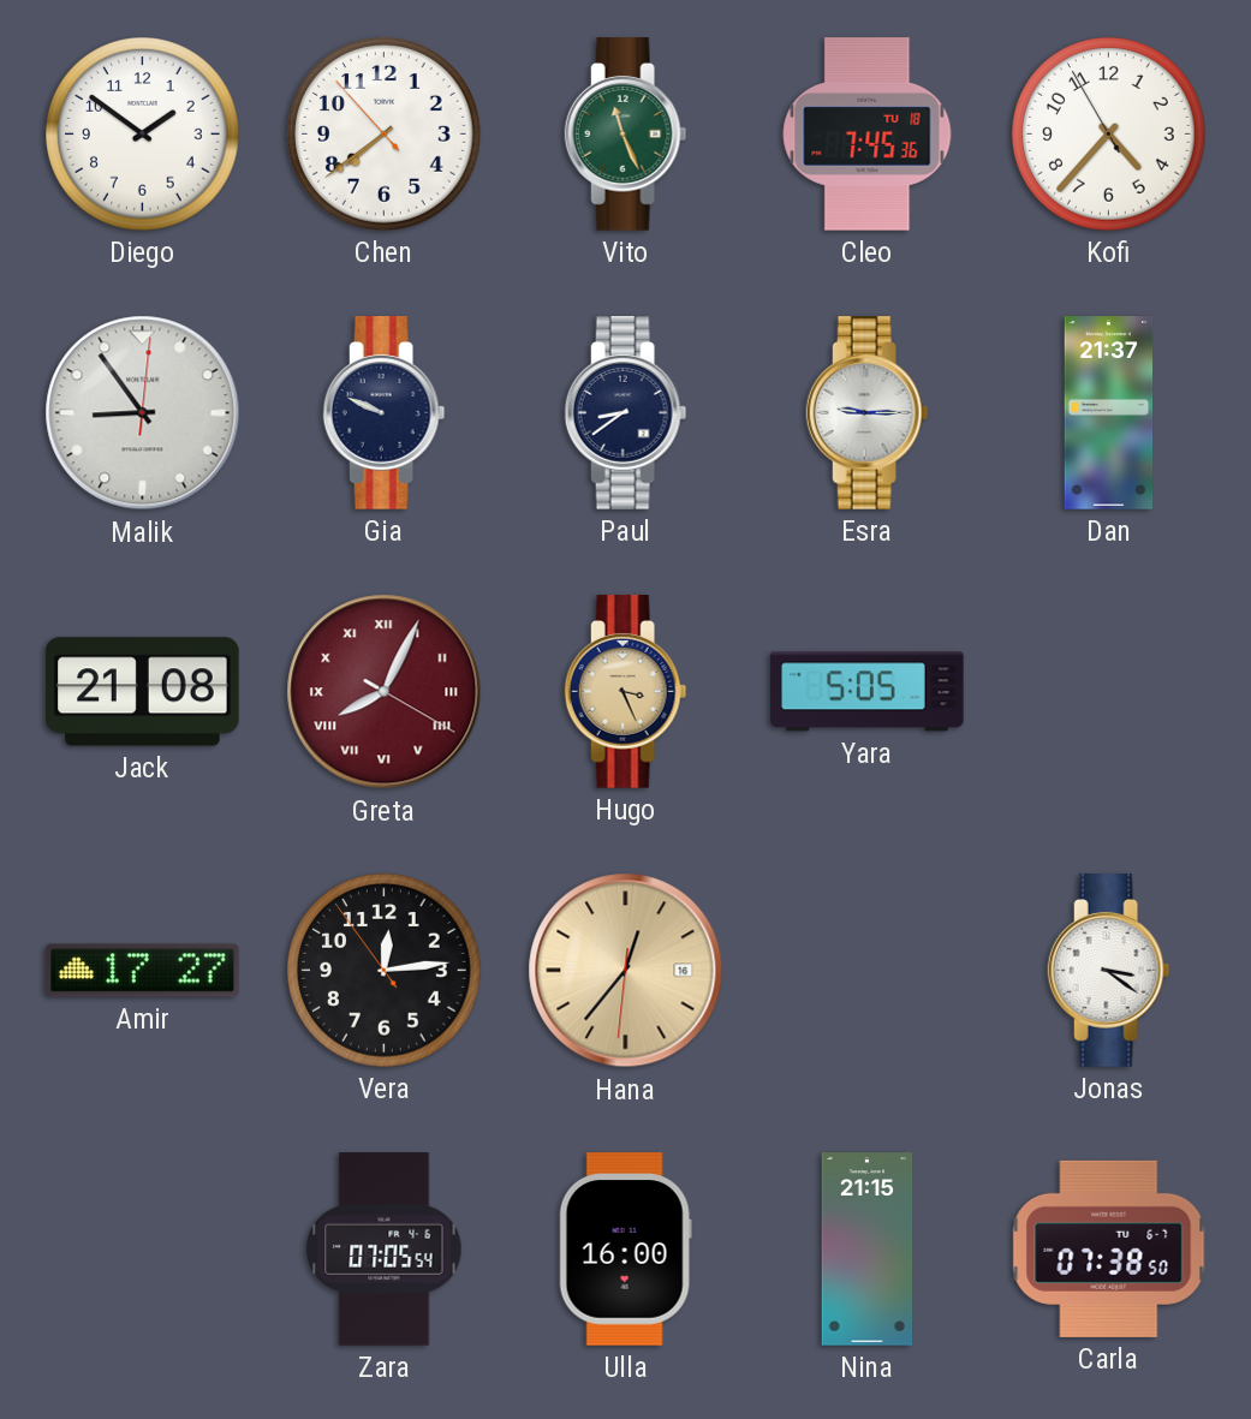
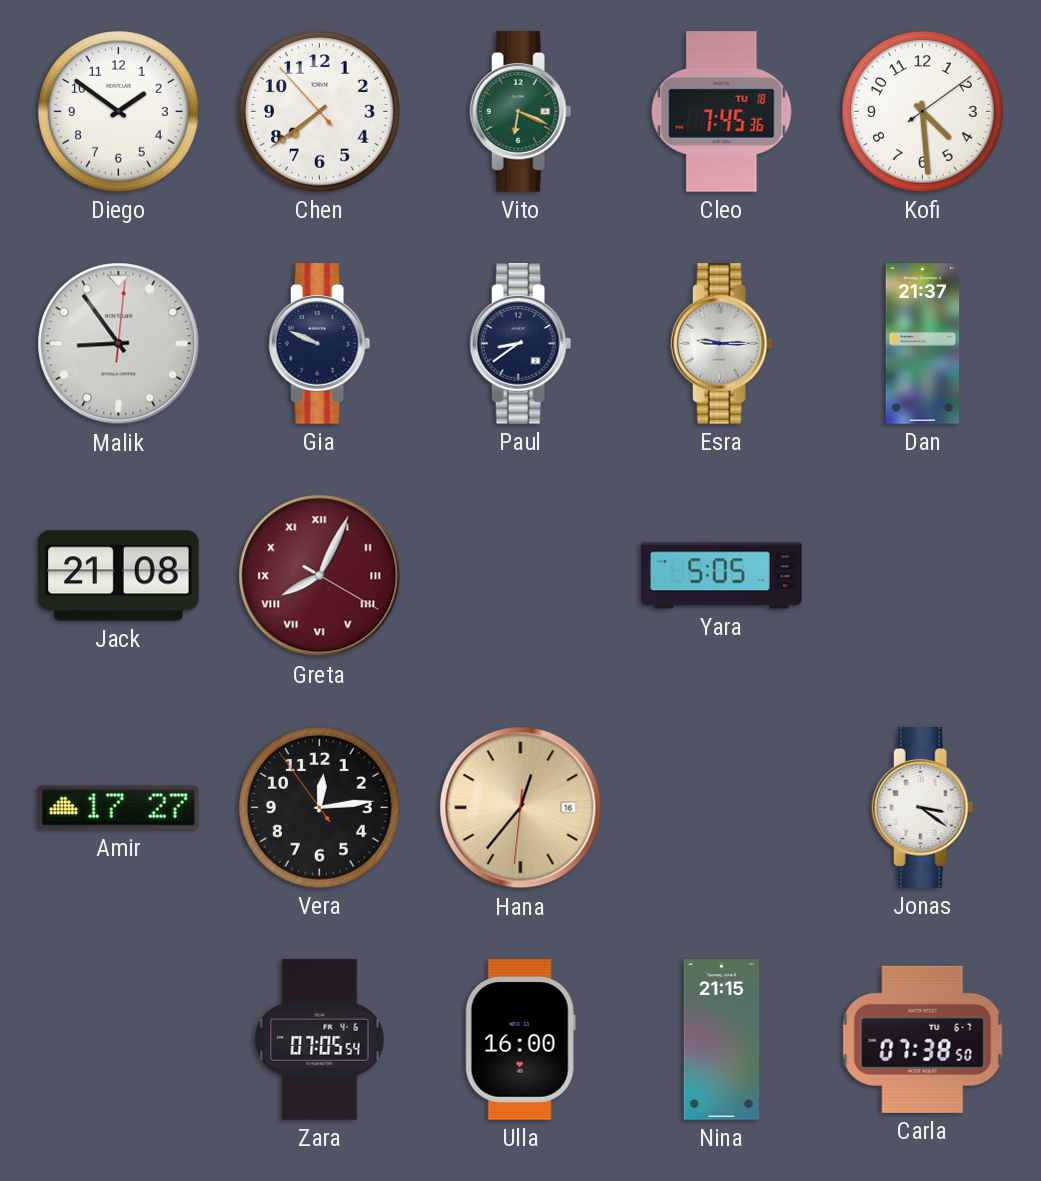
Vito: 11:26 -> 6:19
Kofi: 4:36 -> 4:29
Hugo: 3:26 -> none
